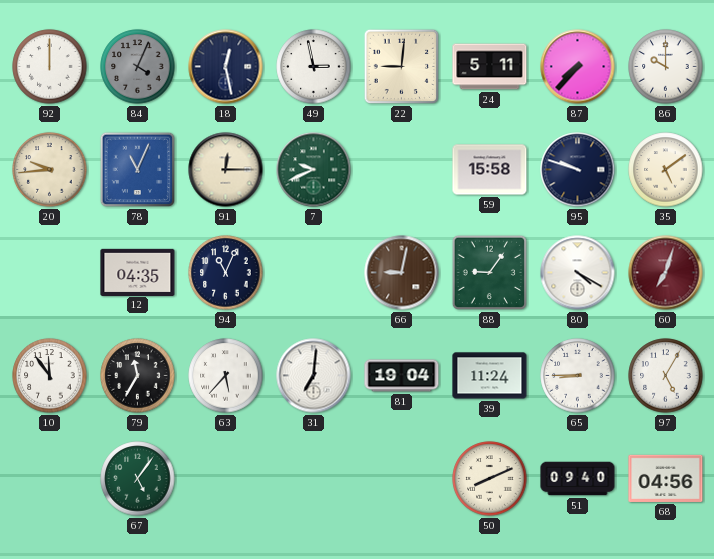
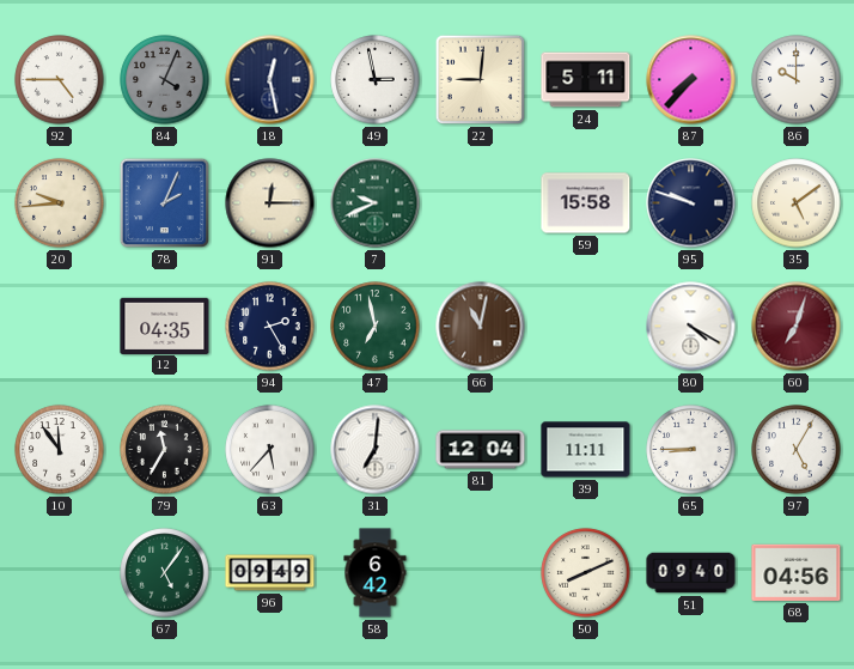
92: 12:00 -> 4:45
78: 11:04 -> 2:04
94: 11:04 -> 2:25
47: none -> 6:58
66: 9:02 -> 11:02
88: 9:06 -> none
81: 19:04 -> 12:04
39: 11:24 -> 11:11
96: none -> 09:49
58: none -> 6:42
